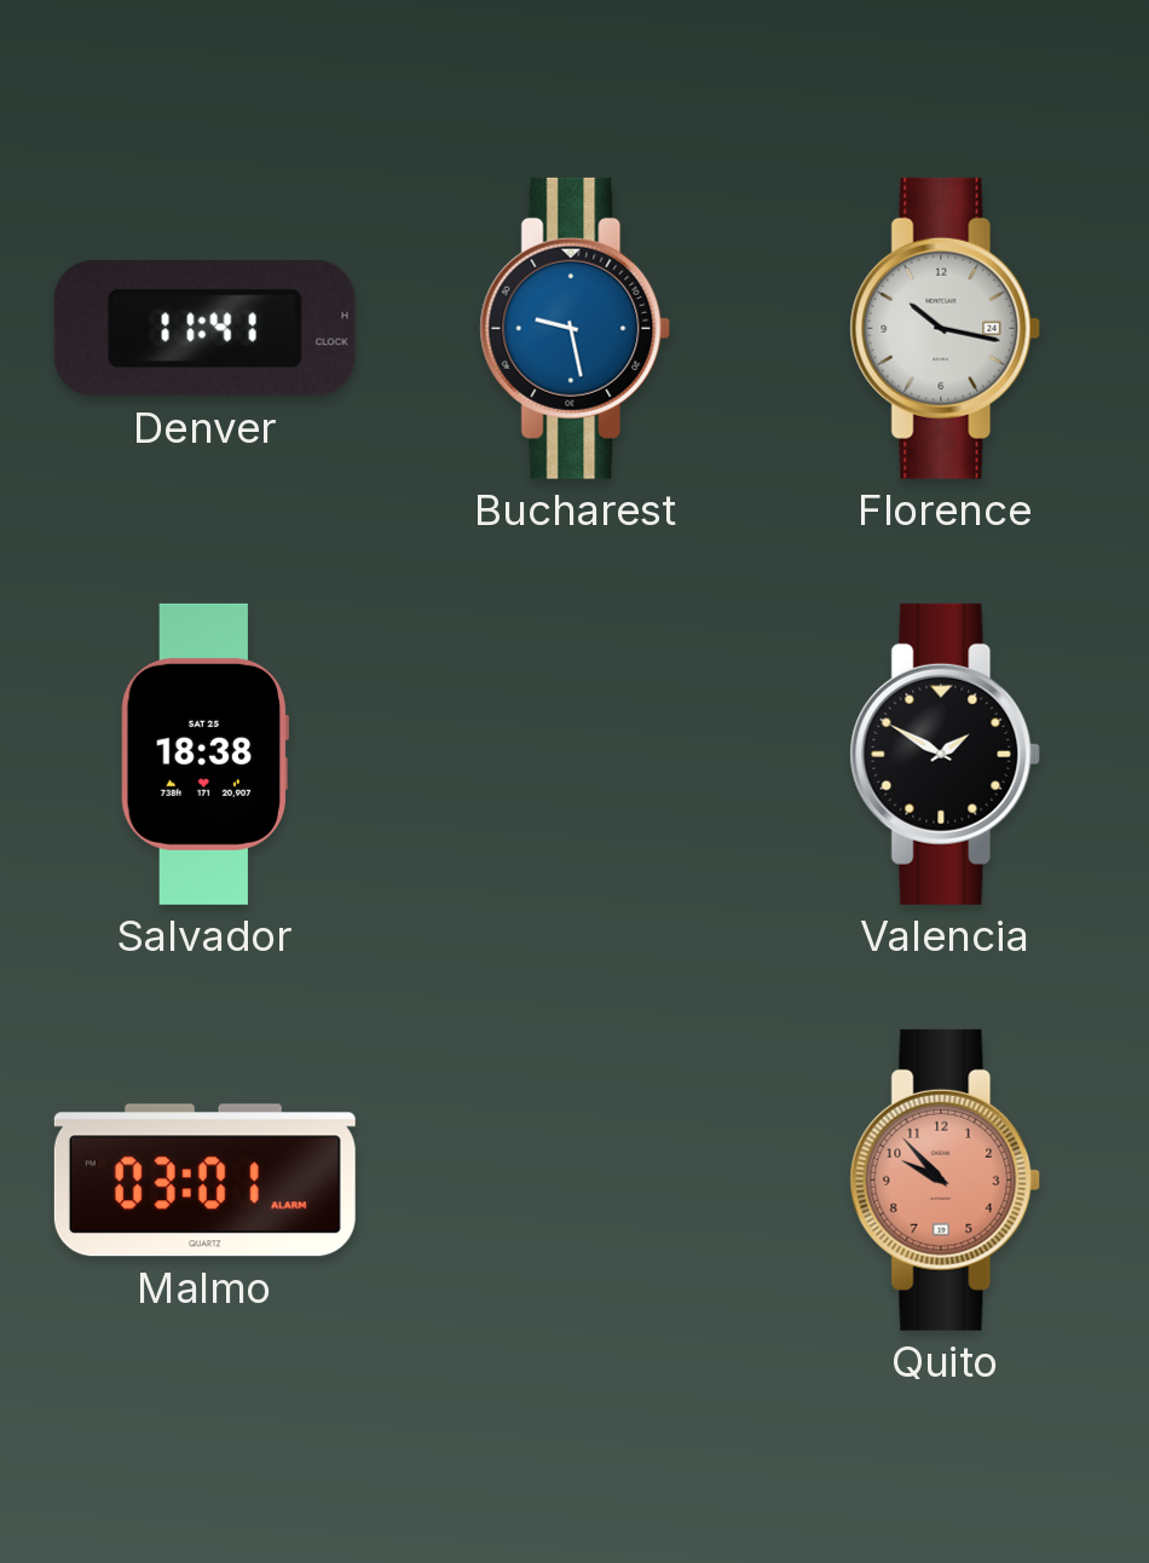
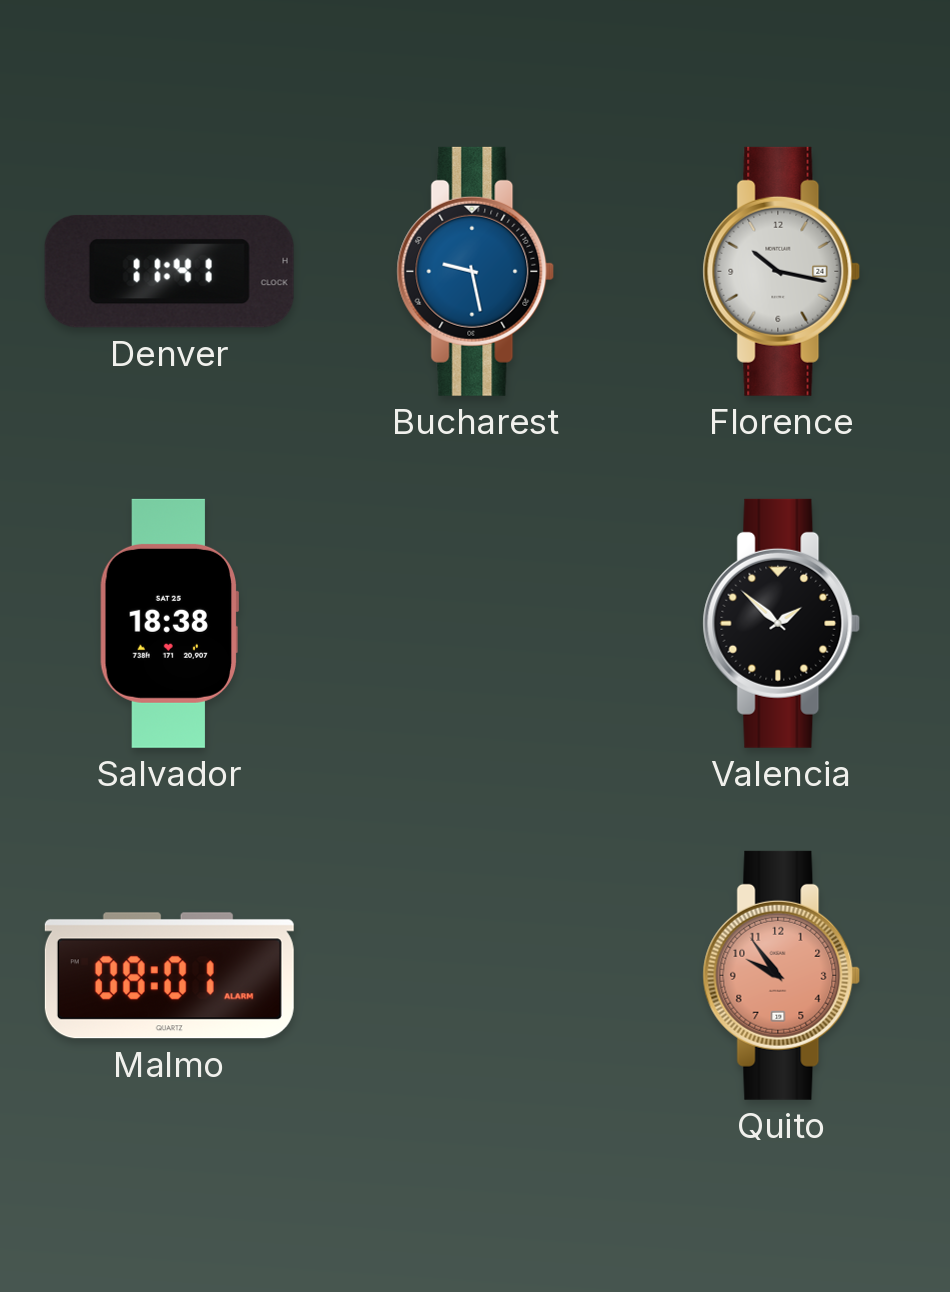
Valencia: 1:50 -> 1:52
Malmo: 03:01 -> 08:01
Quito: 9:53 -> 9:54
